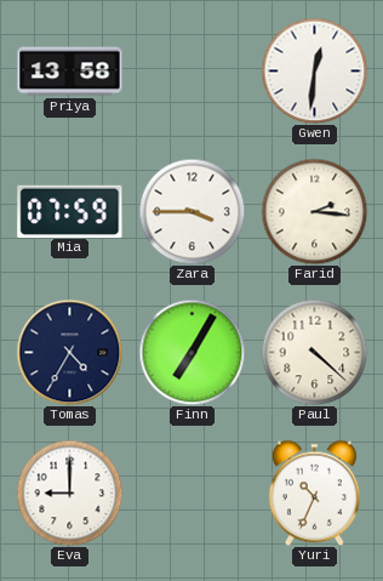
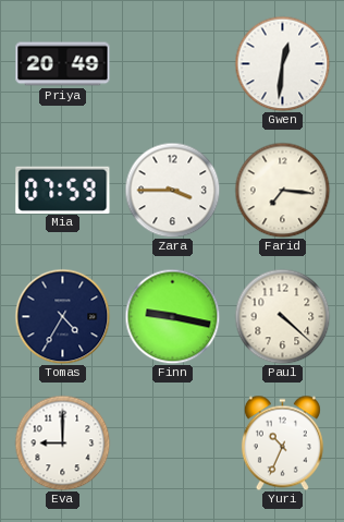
Priya: 13:58 -> 20:49
Farid: 2:16 -> 7:16
Finn: 7:05 -> 9:17
